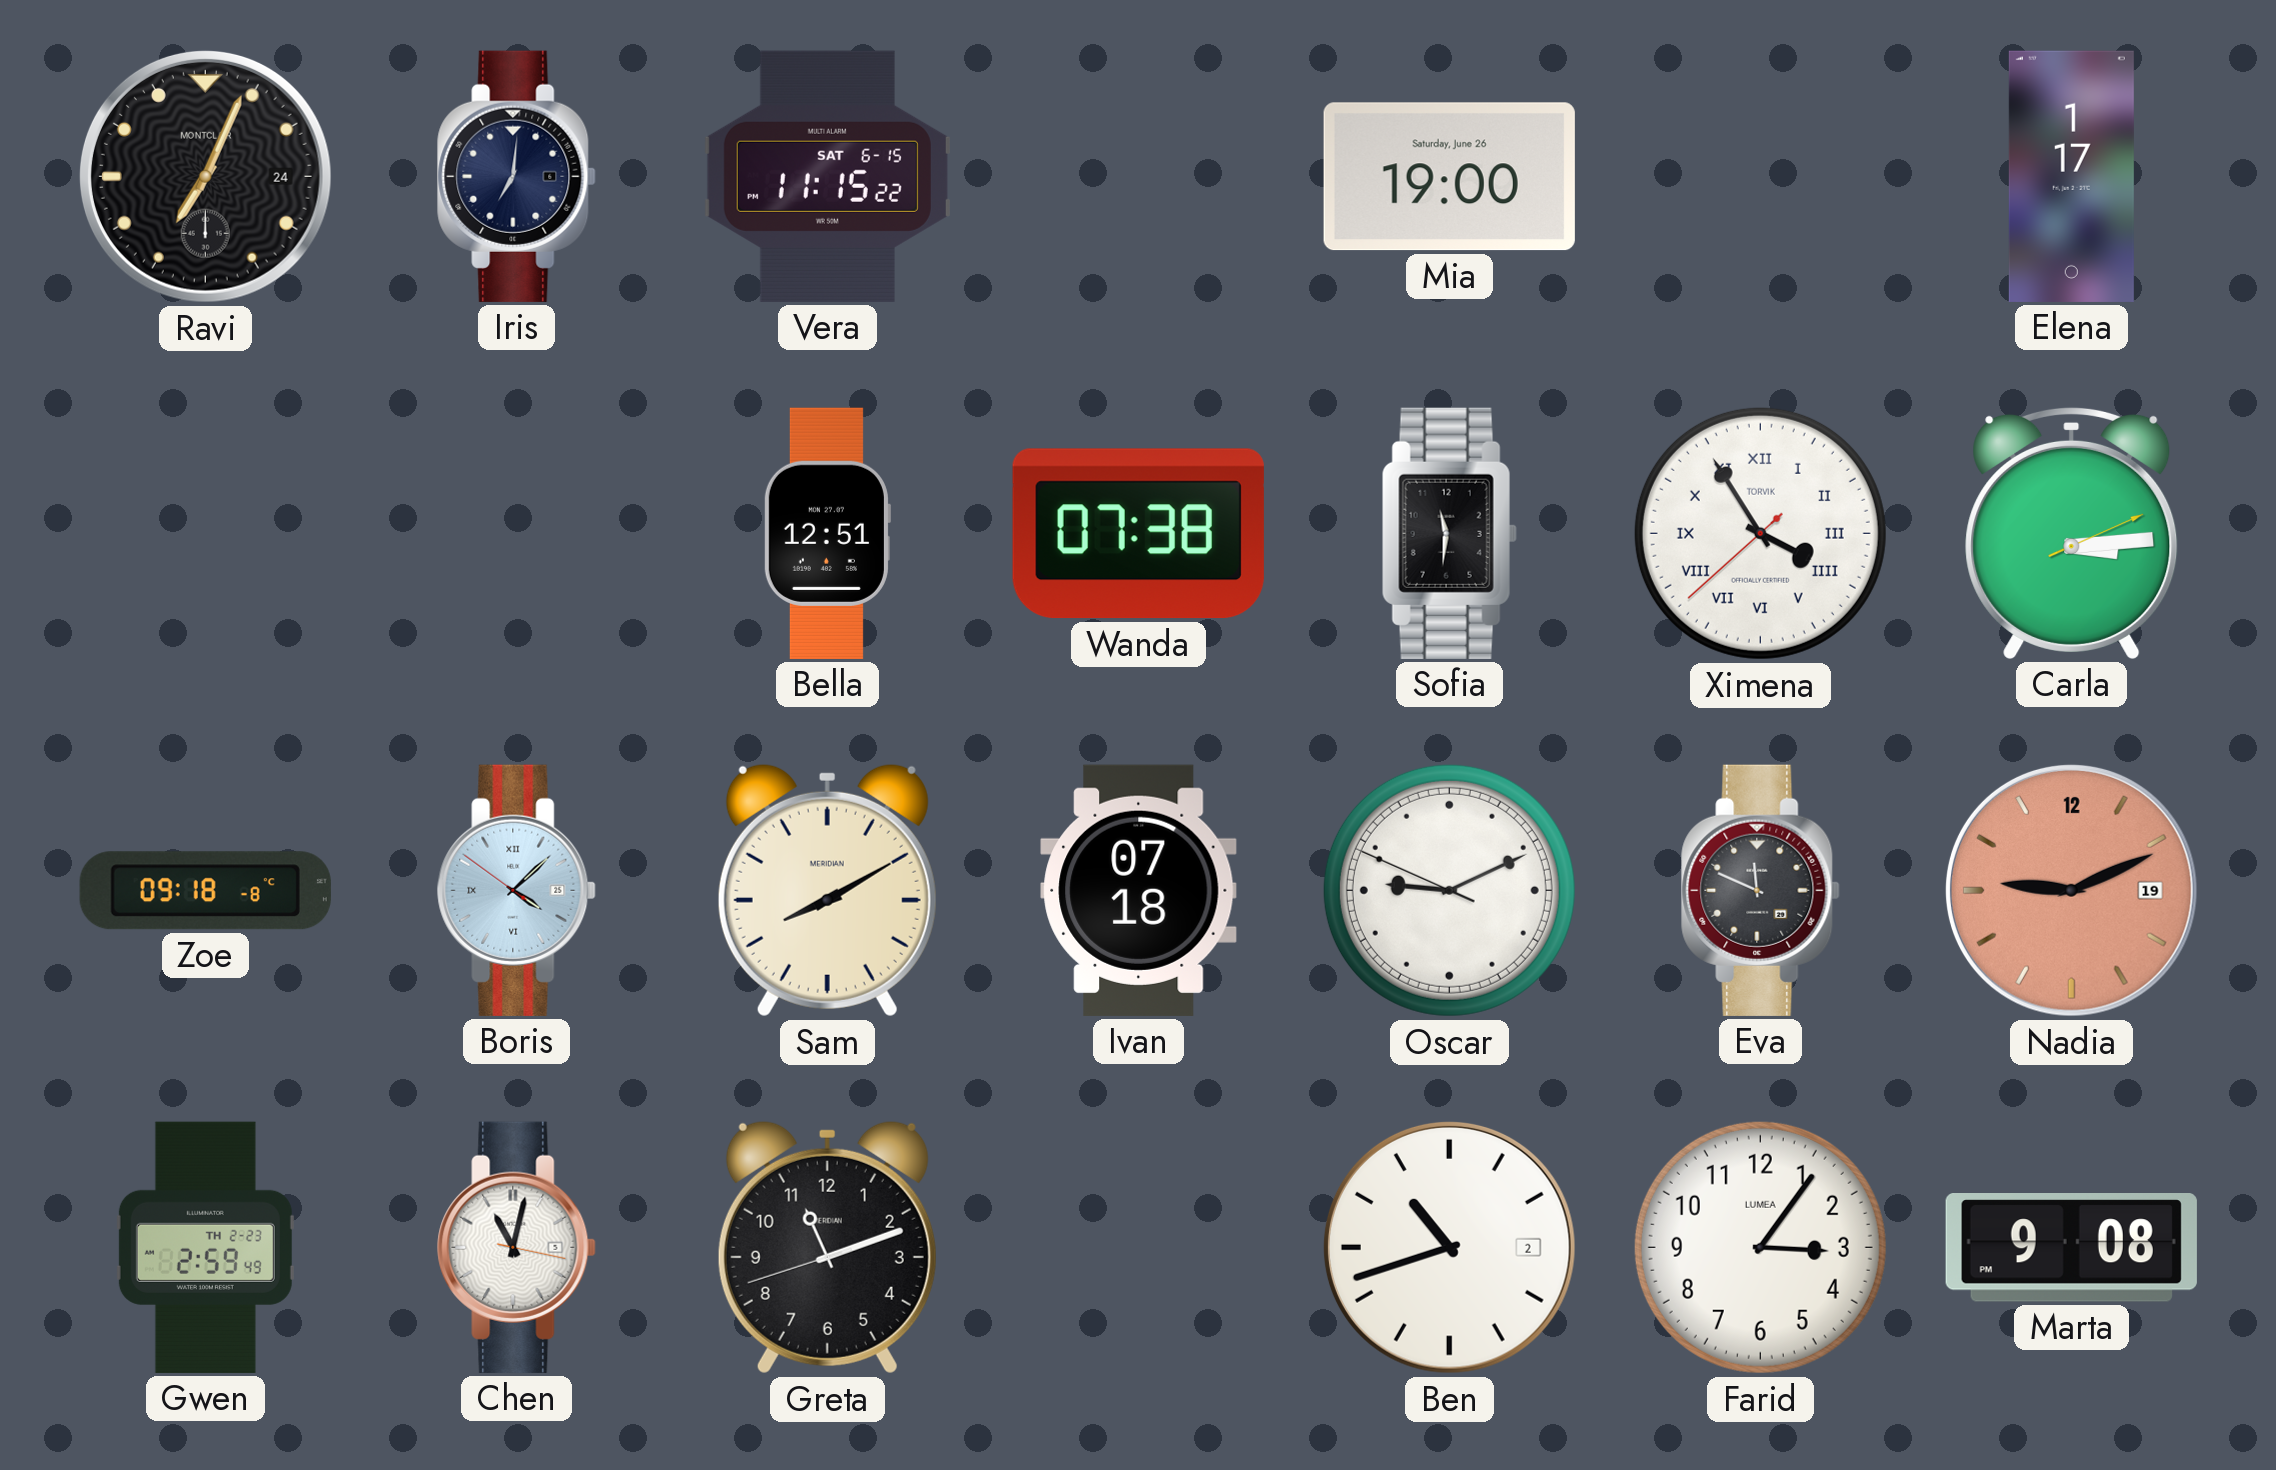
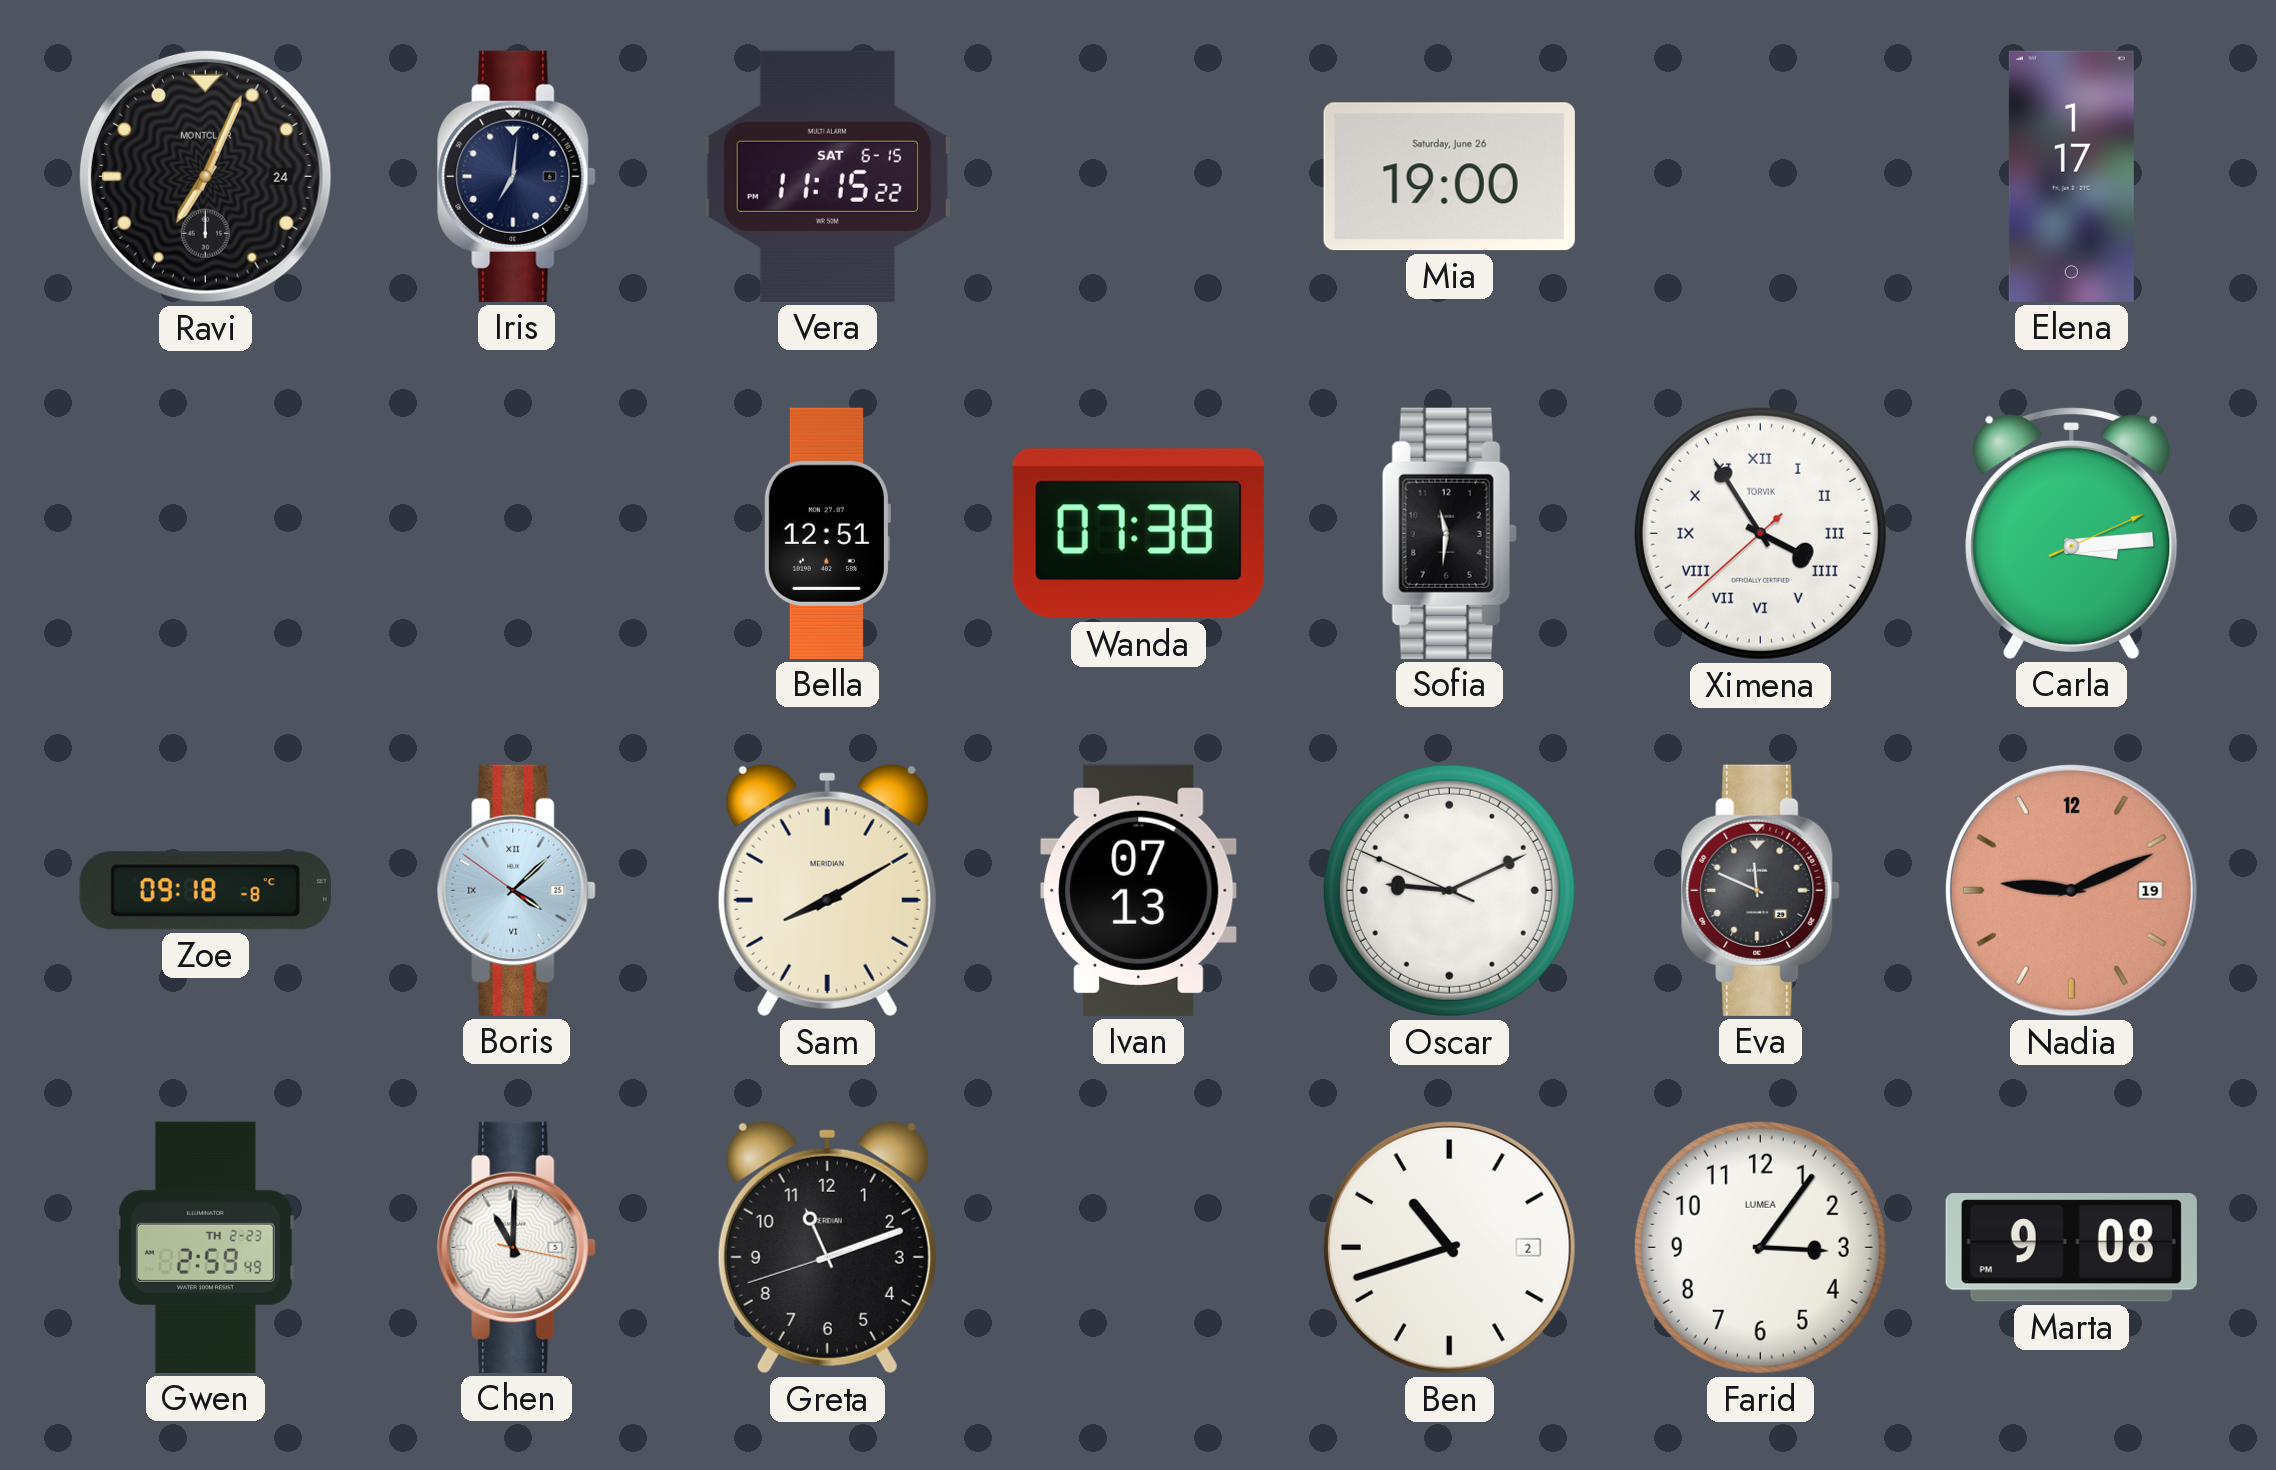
Ivan: 07:18 -> 07:13
Chen: 11:02 -> 11:00
